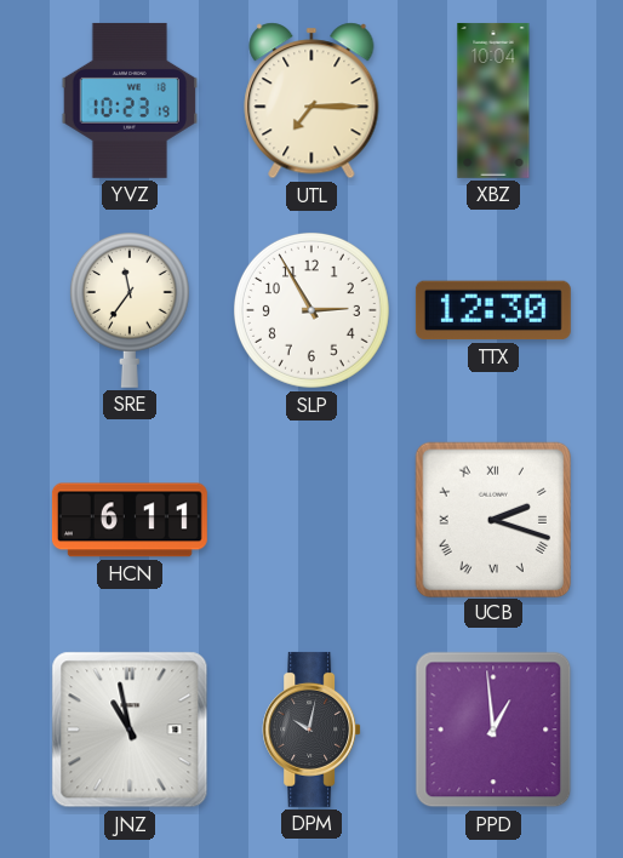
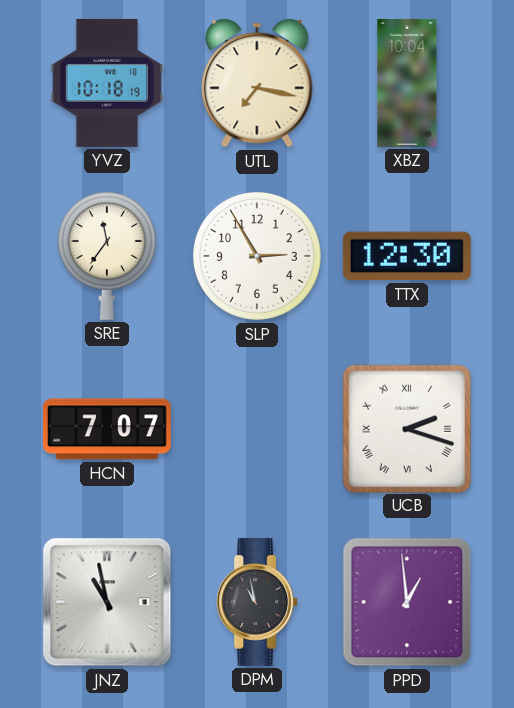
YVZ: 10:23 -> 10:18
UTL: 7:15 -> 7:17
HCN: 6:11 -> 7:07
DPM: 10:02 -> 10:58
